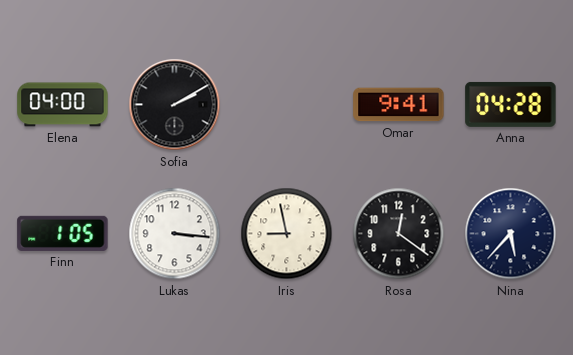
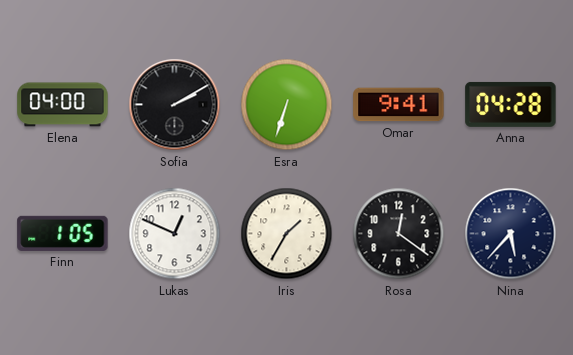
Esra: none -> 6:33
Lukas: 3:16 -> 12:49
Iris: 8:58 -> 1:35
